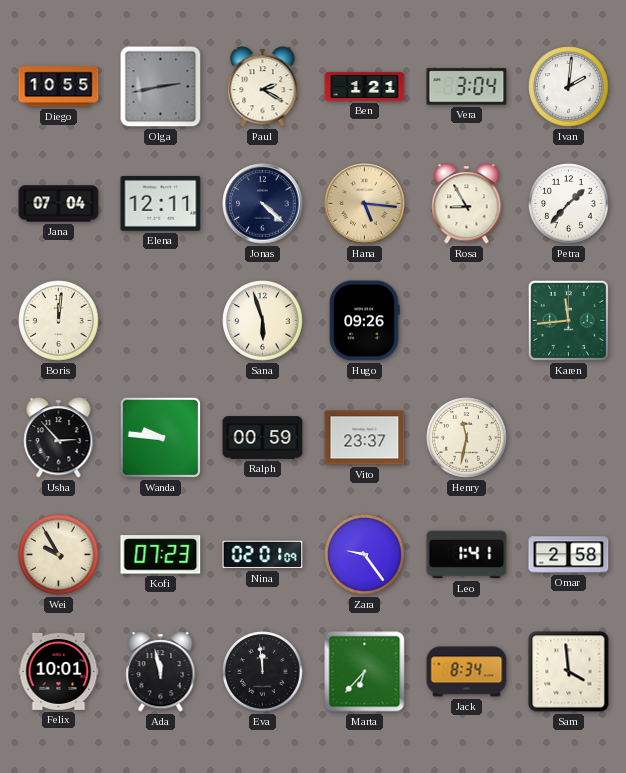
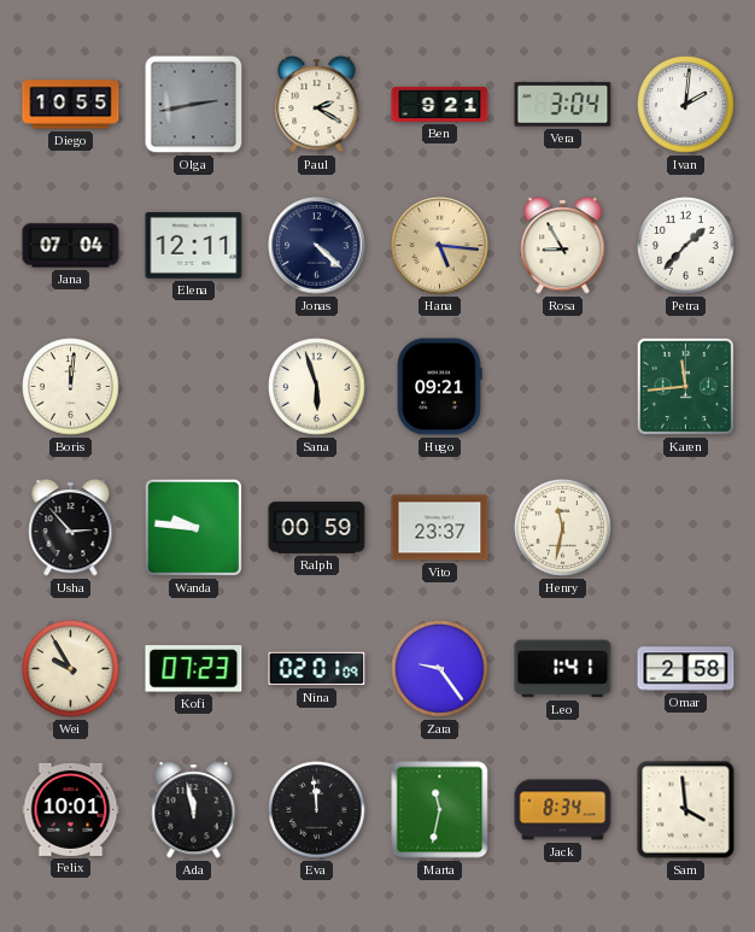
Ben: 1:21 -> 9:21
Hugo: 09:26 -> 09:21
Marta: 6:37 -> 11:32
